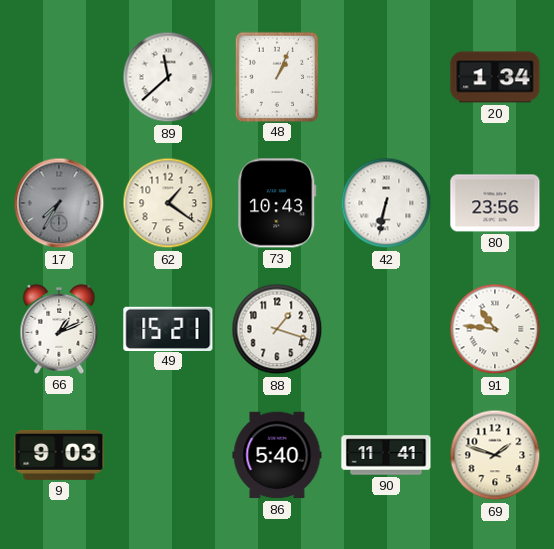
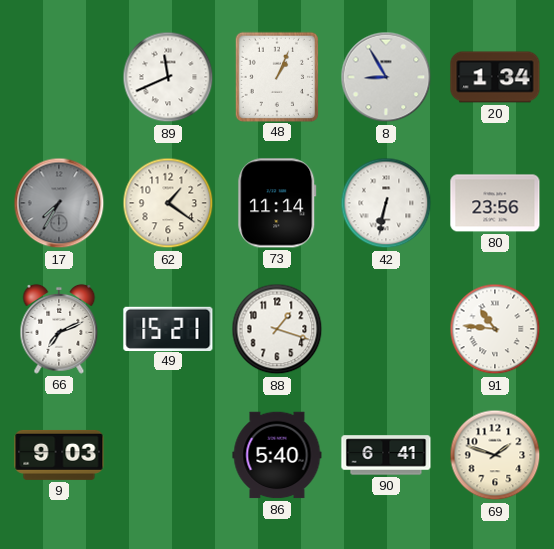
89: 11:38 -> 11:41
8: none -> 8:55
73: 10:43 -> 11:14
66: 1:11 -> 7:11
90: 11:41 -> 6:41
